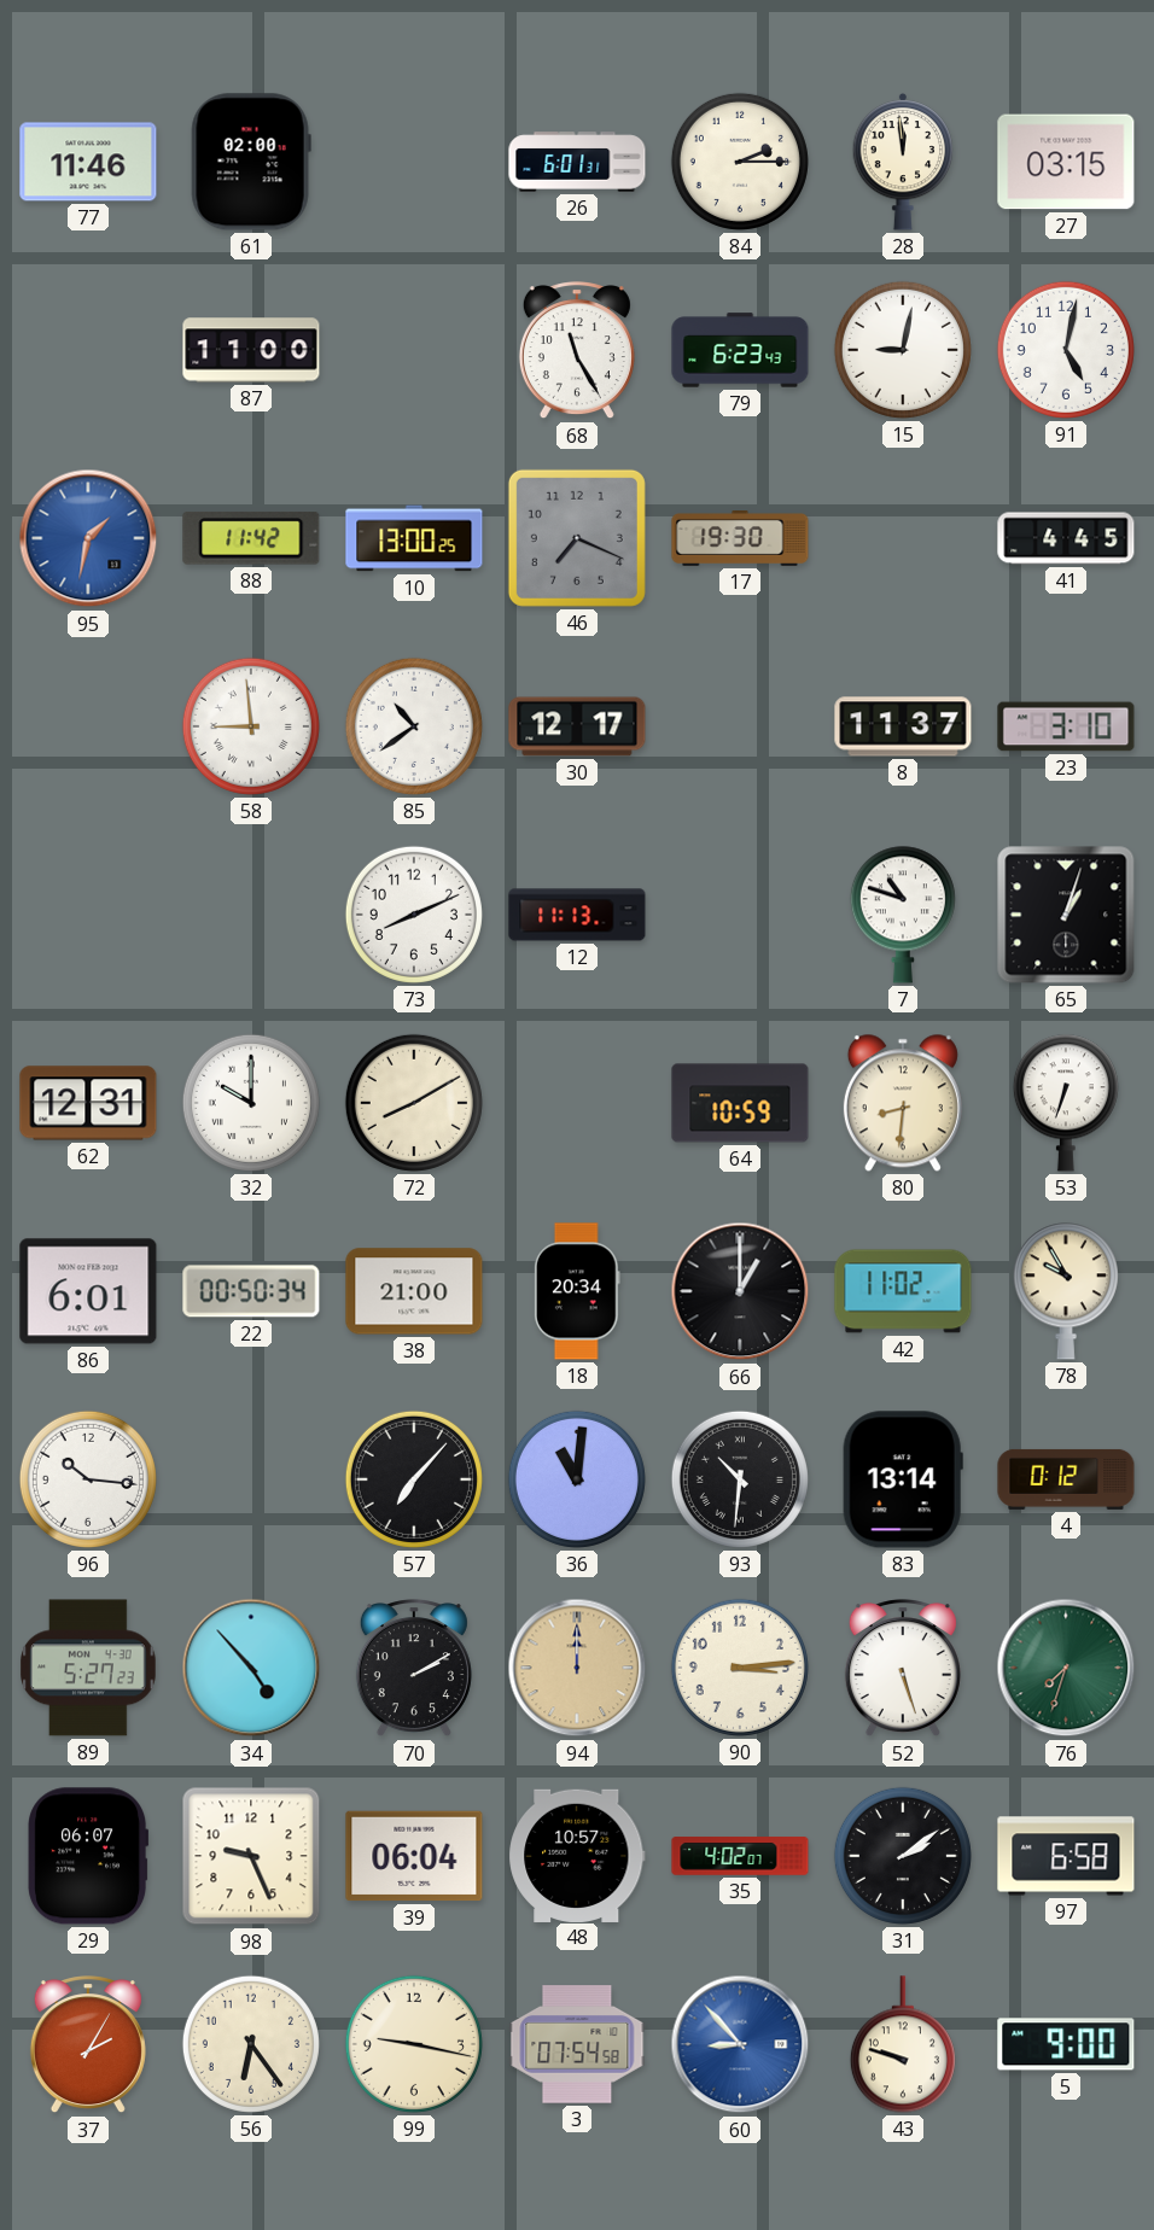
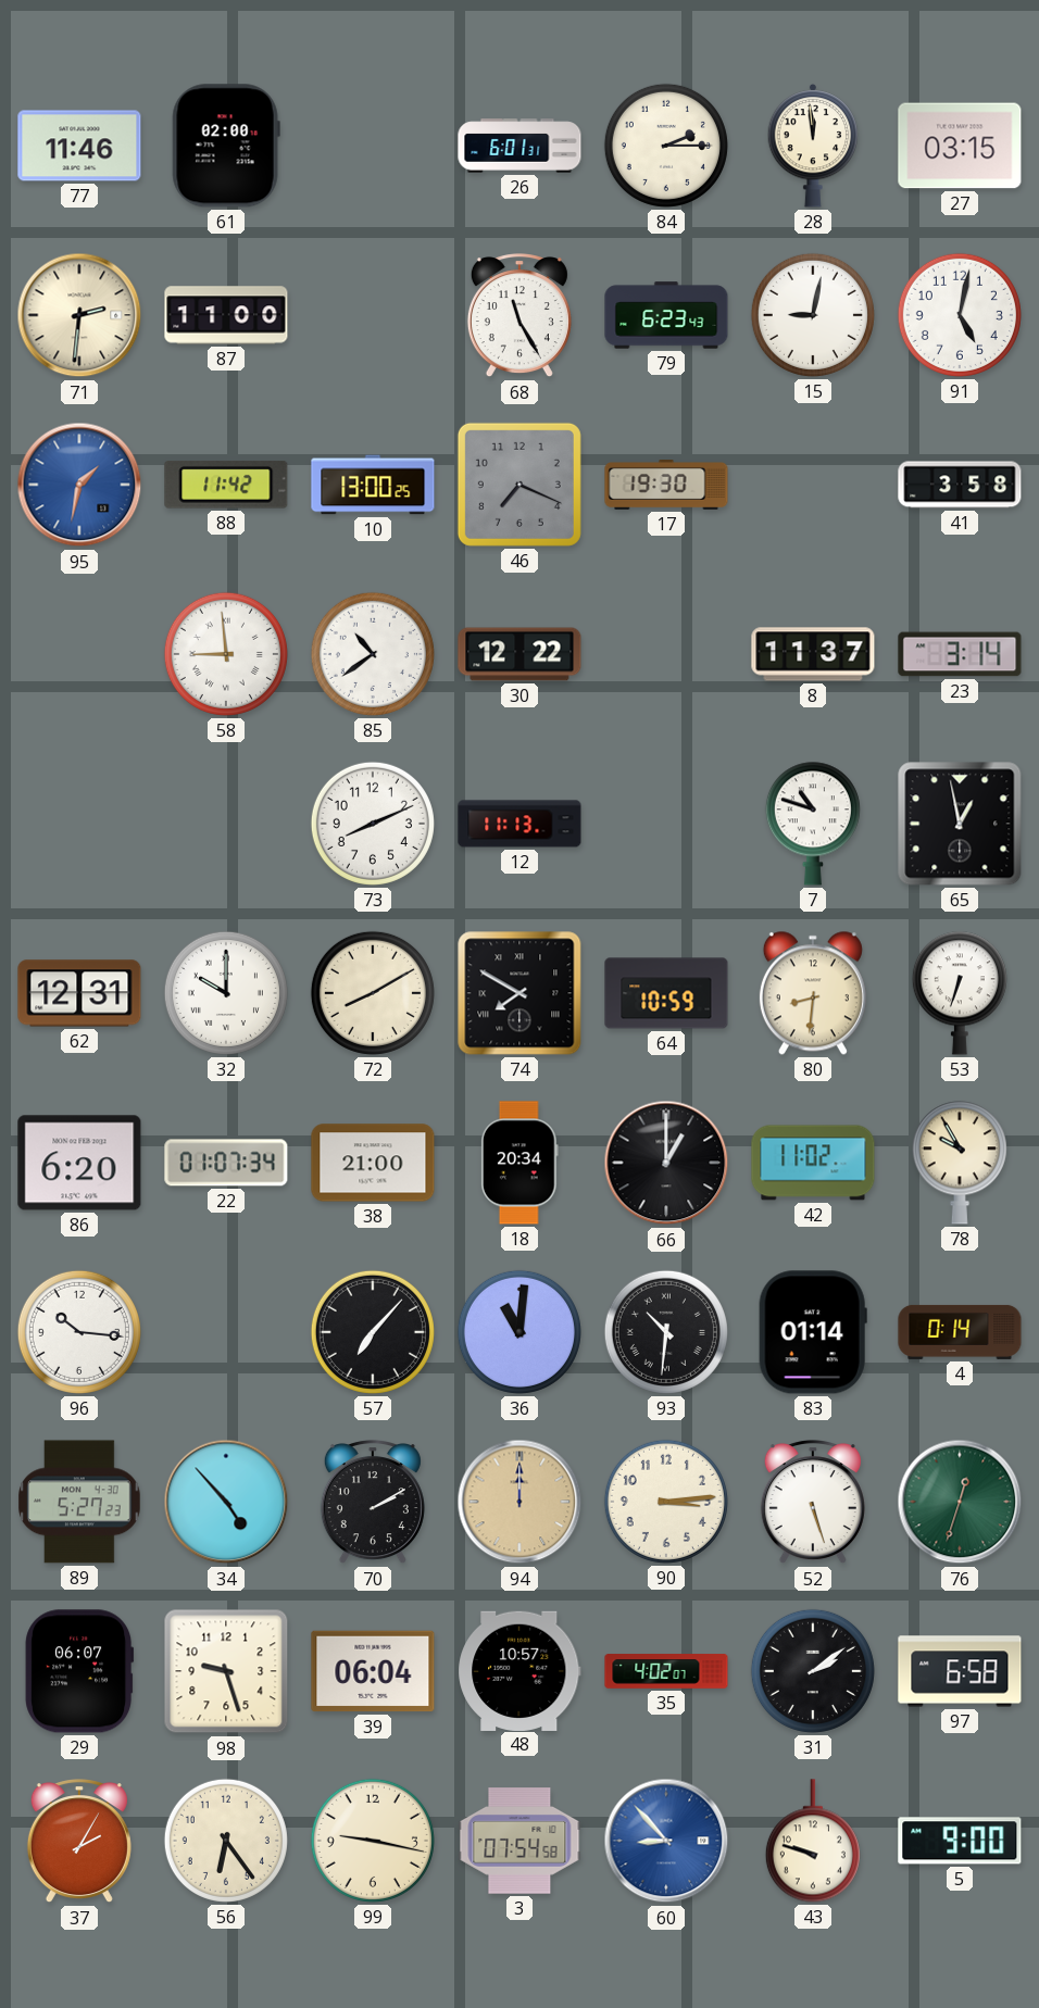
71: none -> 2:31
41: 4:45 -> 3:58
30: 12:17 -> 12:22
23: 3:10 -> 3:14
65: 1:03 -> 12:58
74: none -> 7:50
86: 6:01 -> 6:20
22: 00:50 -> 01:07
83: 13:14 -> 01:14
4: 0:12 -> 0:14
76: 7:33 -> 12:33
98: 9:26 -> 9:27
